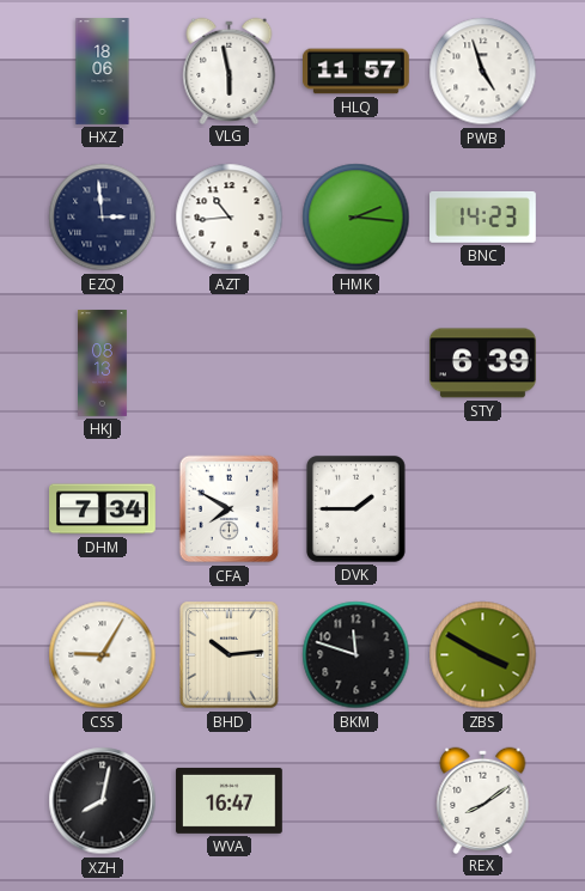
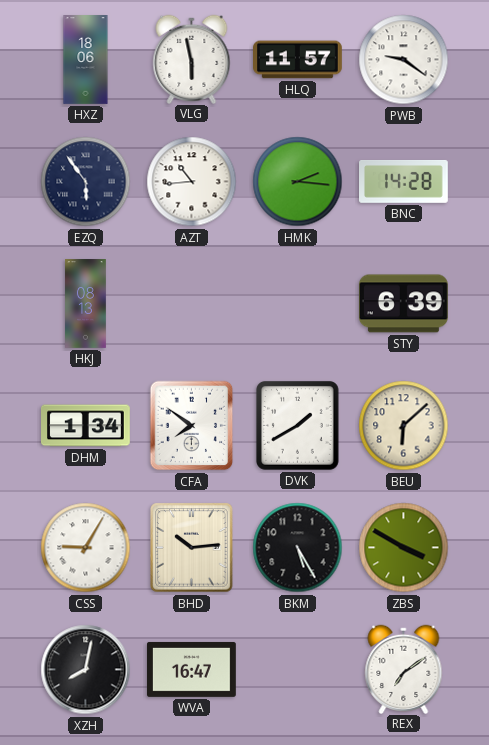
PWB: 4:57 -> 9:21
EZQ: 2:59 -> 5:54
BNC: 14:23 -> 14:28
DHM: 7:34 -> 1:34
CFA: 7:50 -> 7:51
DVK: 1:45 -> 1:40
BEU: none -> 6:08
BKM: 11:48 -> 5:25
REX: 8:09 -> 7:09
